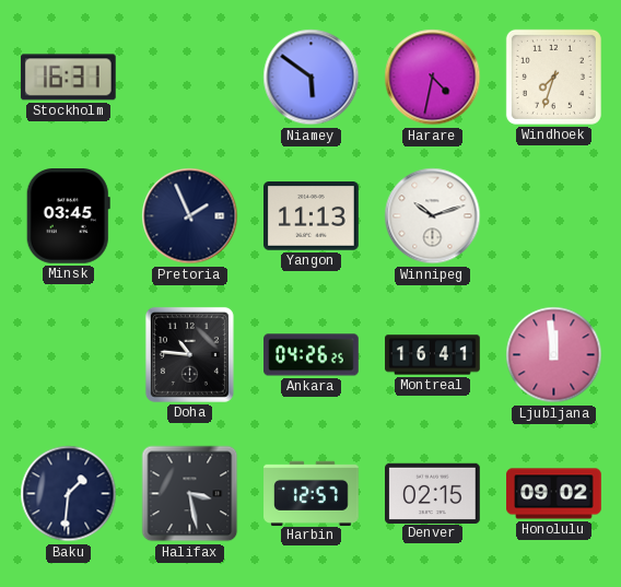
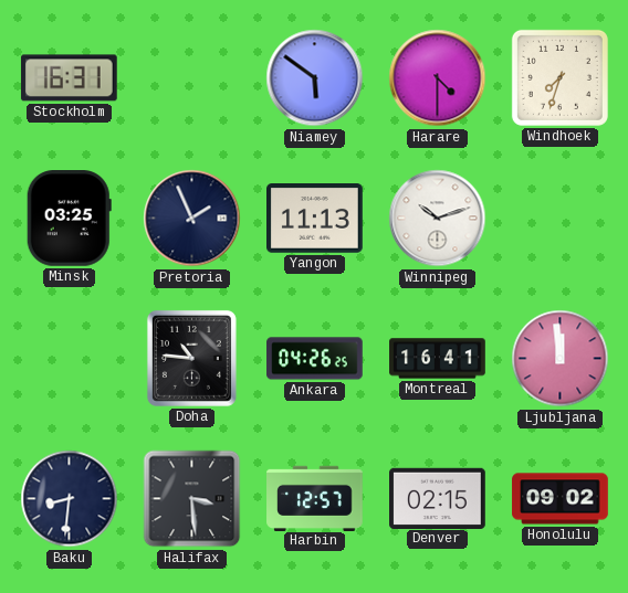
Harare: 4:32 -> 4:30
Minsk: 03:45 -> 03:25
Baku: 1:31 -> 8:31
Halifax: 3:28 -> 3:29
